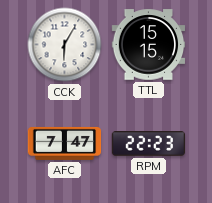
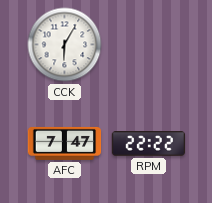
TTL: 15:15 -> none
RPM: 22:23 -> 22:22
